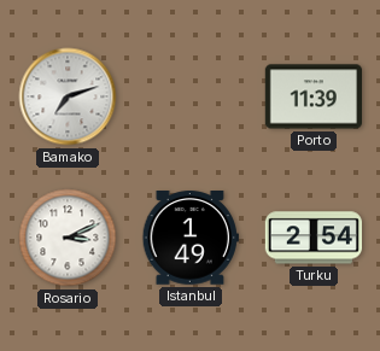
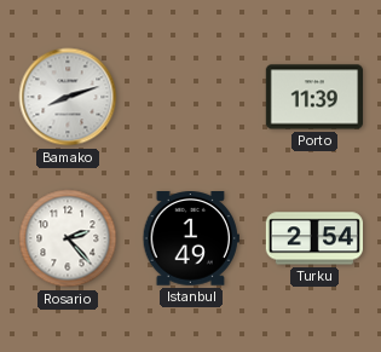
Bamako: 7:12 -> 8:12
Rosario: 3:11 -> 2:23
